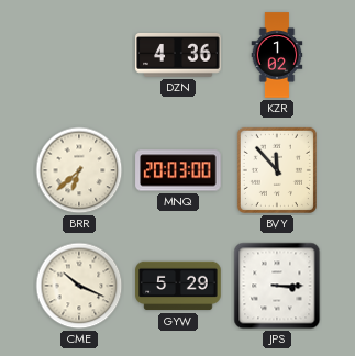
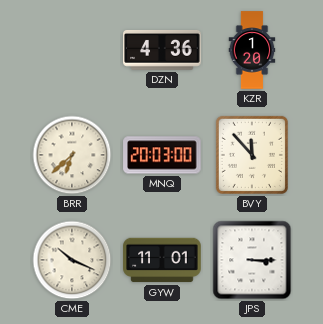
KZR: 1:02 -> 1:20
GYW: 5:29 -> 11:01
